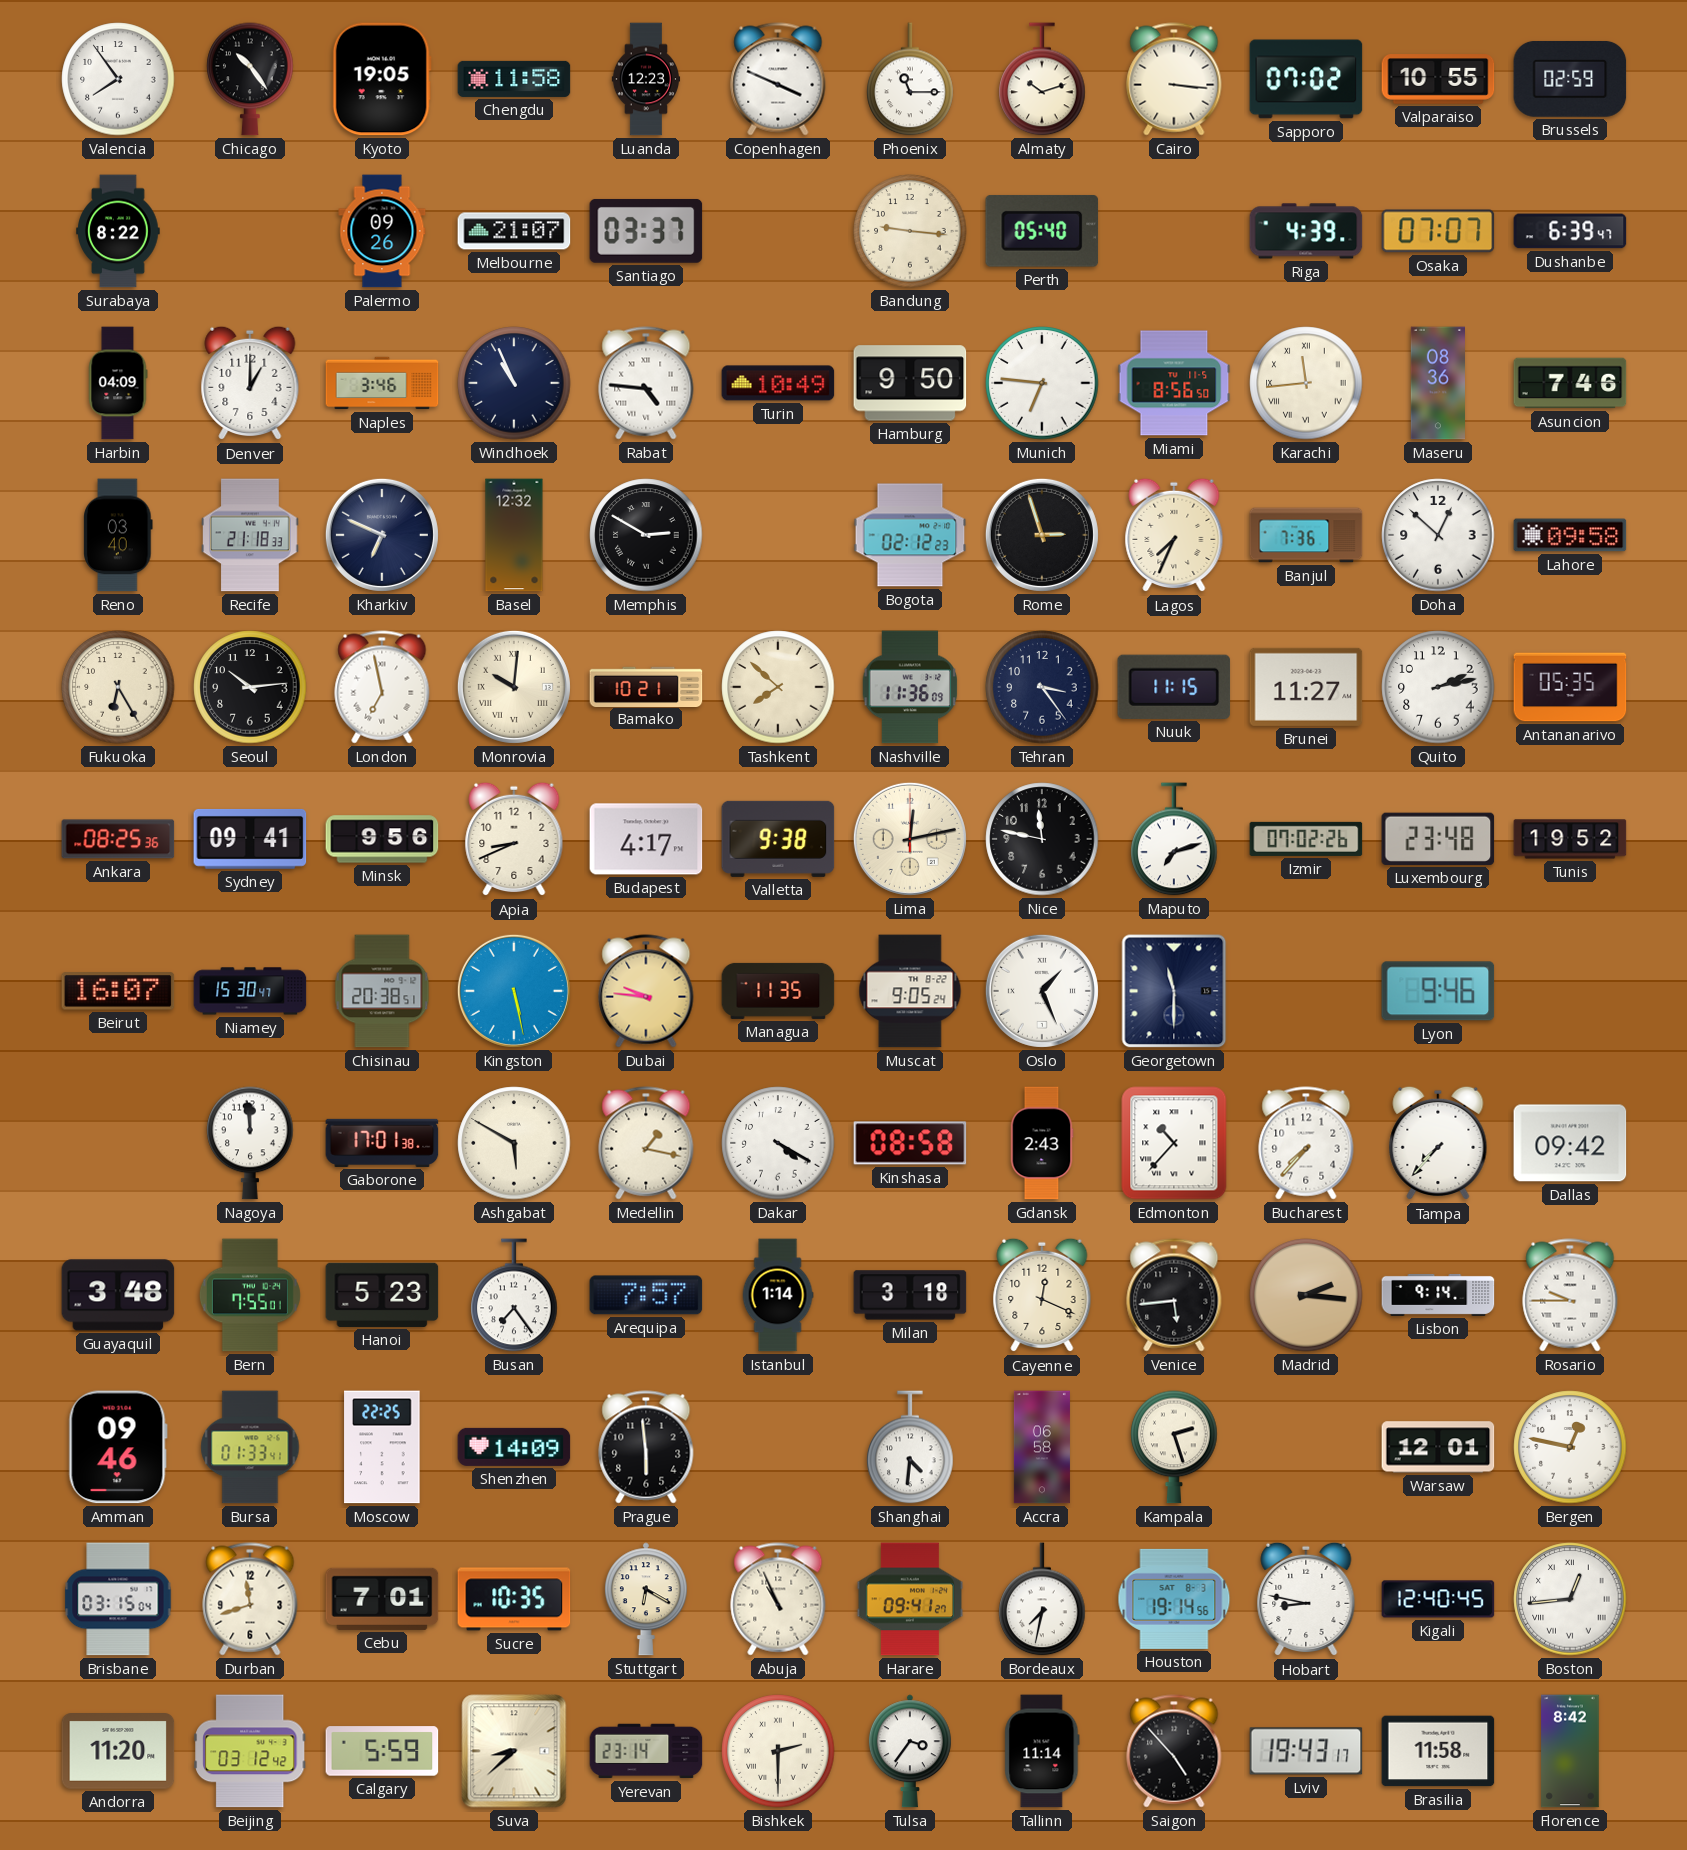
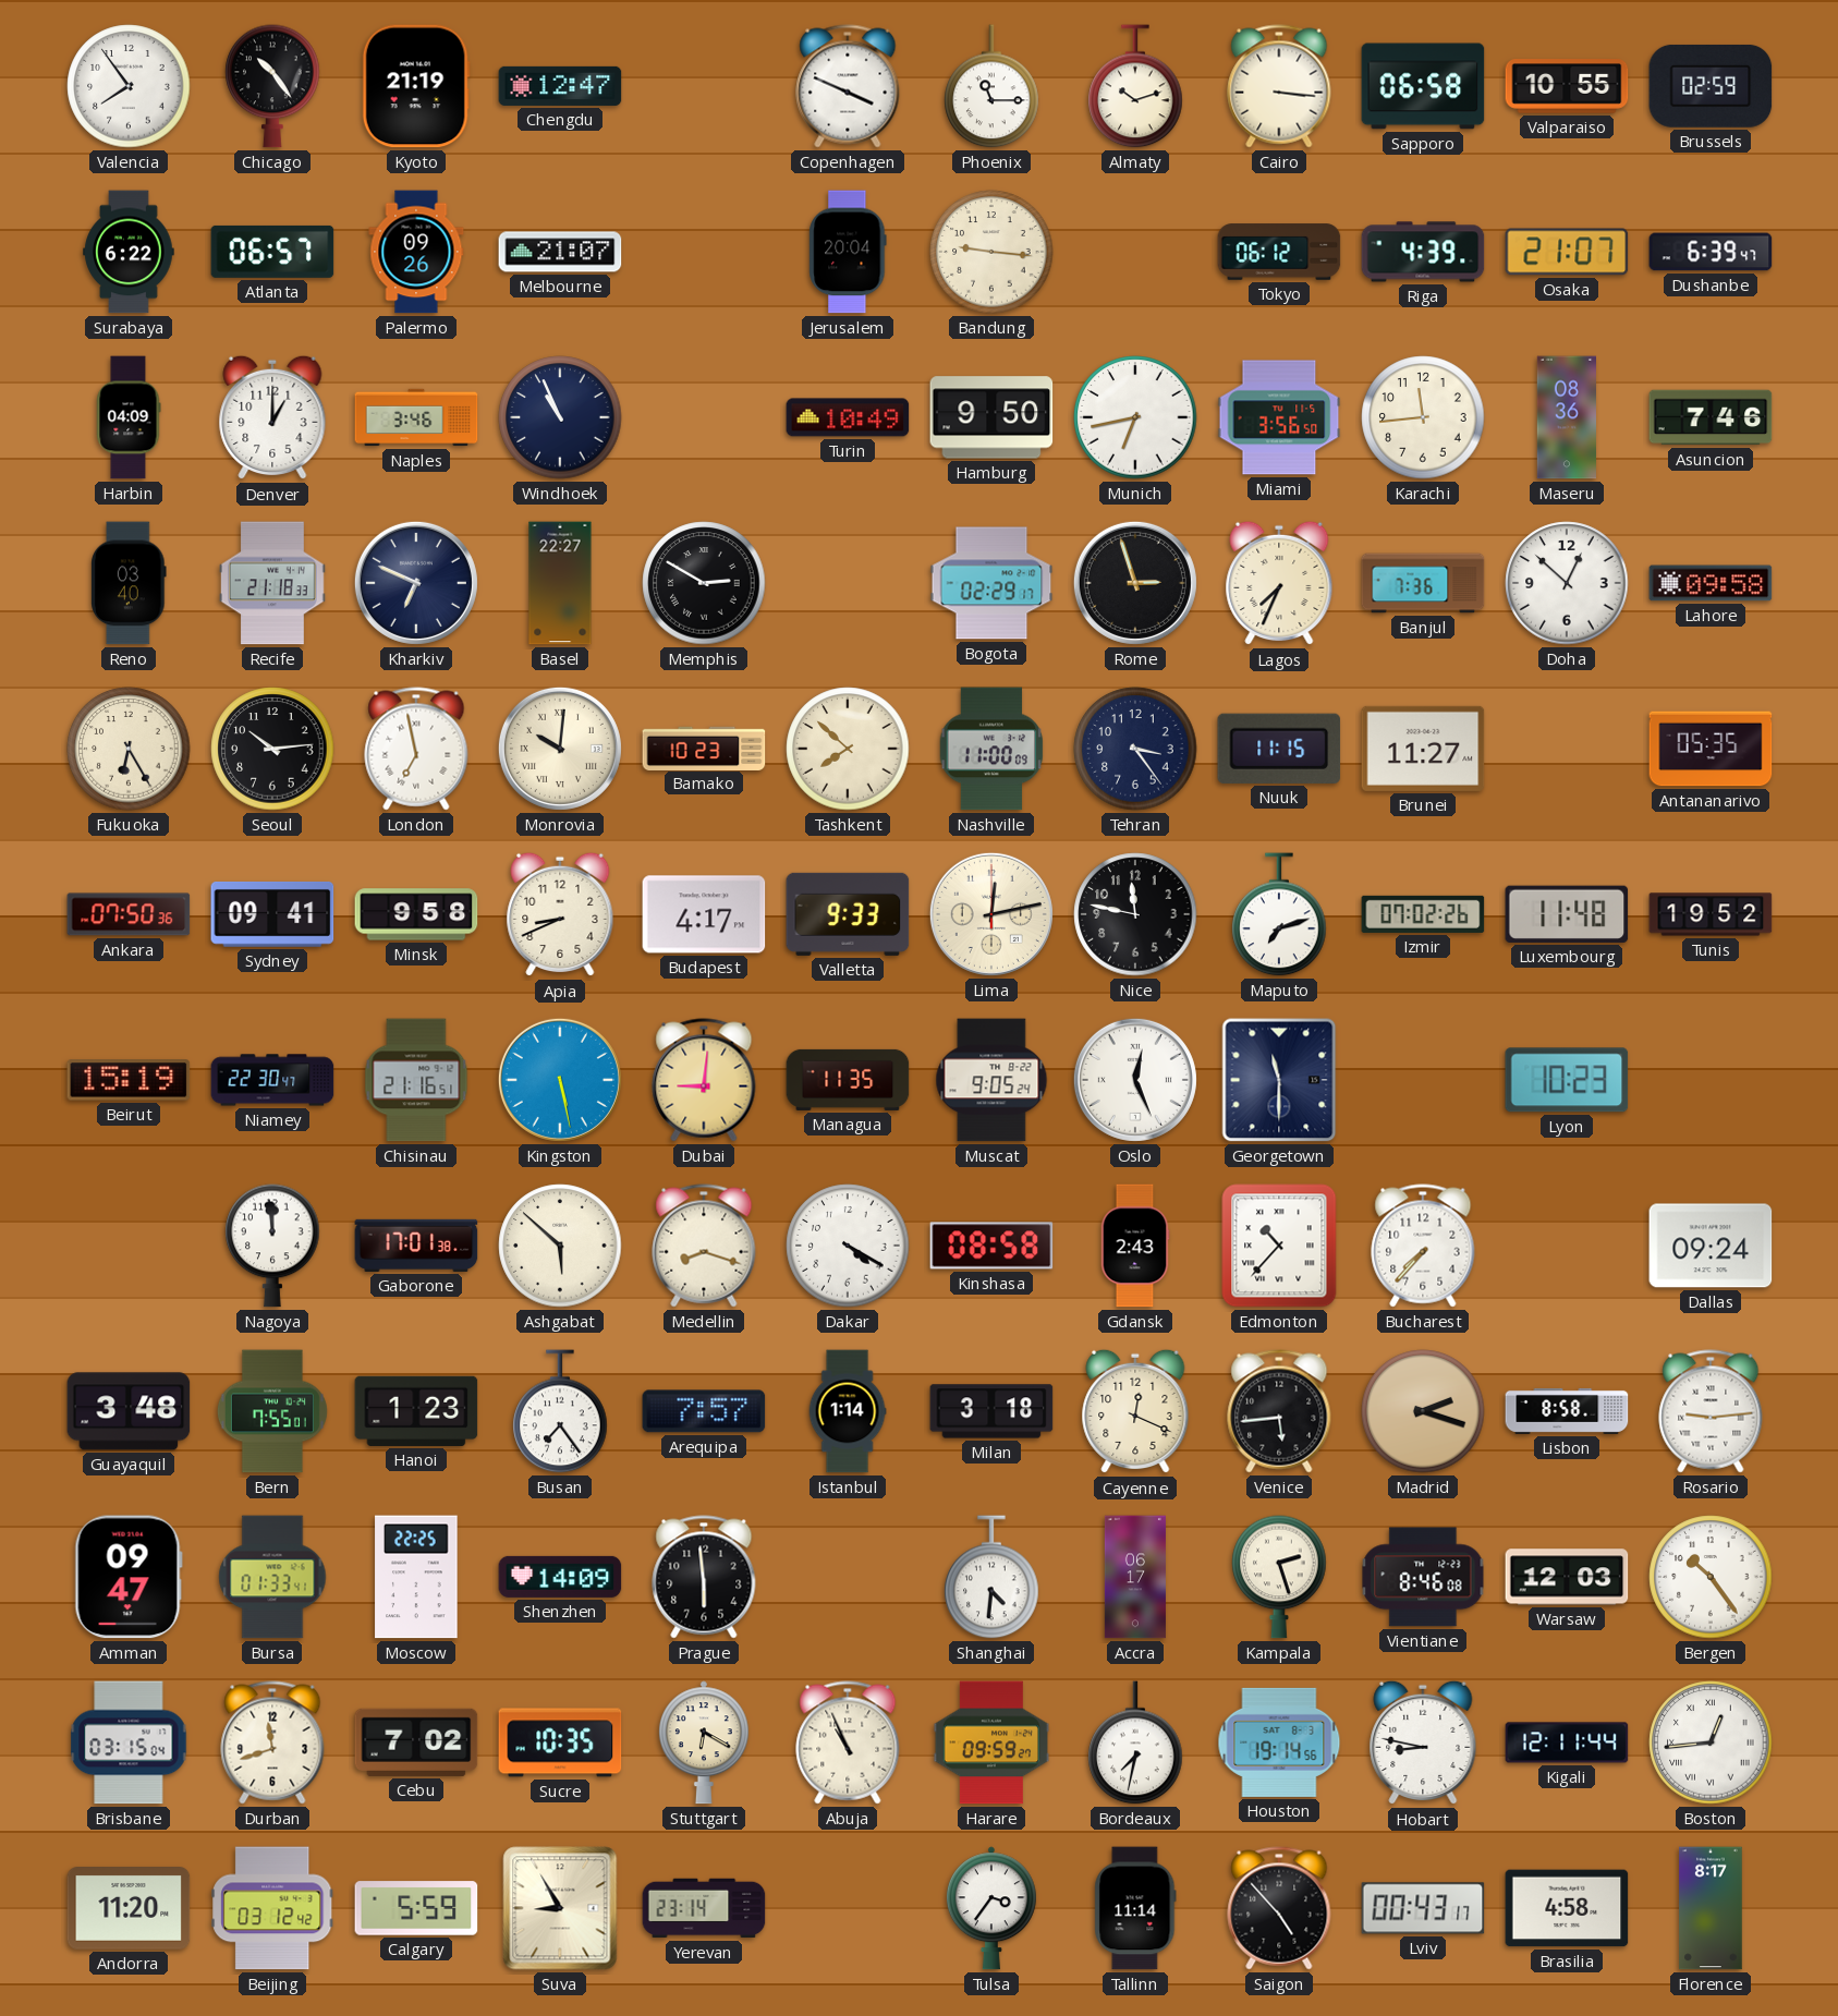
Kyoto: 19:05 -> 21:19
Chengdu: 11:58 -> 12:47
Luanda: 12:23 -> none
Sapporo: 07:02 -> 06:58
Surabaya: 8:22 -> 6:22
Atlanta: none -> 06:57
Santiago: 03:37 -> none
Jerusalem: none -> 20:04
Perth: 05:40 -> none
Tokyo: none -> 06:12
Osaka: 07:07 -> 21:07
Rabat: 4:46 -> none
Munich: 6:46 -> 6:43
Miami: 8:56 -> 3:56
Karachi numerals: Roman -> Arabic
Basel: 12:32 -> 22:27
Bogota: 02:12 -> 02:29
Bamako: 10:21 -> 10:23
Nashville: 11:36 -> 11:00
Quito: 2:13 -> none
Ankara: 08:25 -> 07:50
Minsk: 9:56 -> 9:58
Valletta: 9:38 -> 9:33
Luxembourg: 23:48 -> 11:48
Beirut: 16:07 -> 15:19
Niamey: 15:30 -> 22:30
Chisinau: 20:38 -> 21:16
Dubai: 9:46 -> 9:01
Oslo: 1:26 -> 12:26
Lyon: 9:46 -> 10:23
Ashgabat: 5:50 -> 5:52
Medellin: 1:17 -> 8:18
Tampa: 7:37 -> none
Dallas: 09:42 -> 09:24
Hanoi: 5:23 -> 1:23
Madrid: 2:16 -> 2:18
Lisbon: 9:14 -> 8:58
Rosario: 9:45 -> 9:14
Amman: 09:46 -> 09:47
Accra: 06:58 -> 06:17
Vientiane: none -> 8:46
Warsaw: 12:01 -> 12:03
Bergen: 12:47 -> 10:24
Cebu: 7:01 -> 7:02
Harare: 09:41 -> 09:59
Kigali: 12:40 -> 12:11
Suva: 8:38 -> 8:55
Bishkek: 2:30 -> none
Lviv: 19:43 -> 00:43
Brasilia: 11:58 -> 4:58
Florence: 8:42 -> 8:17
